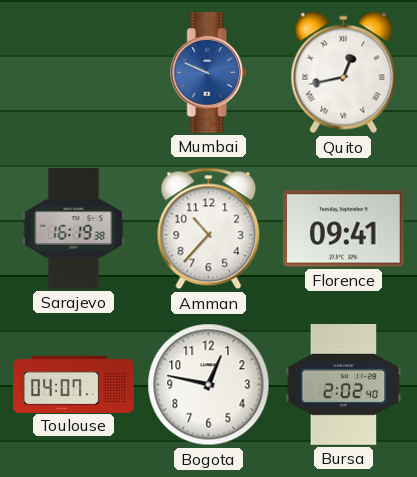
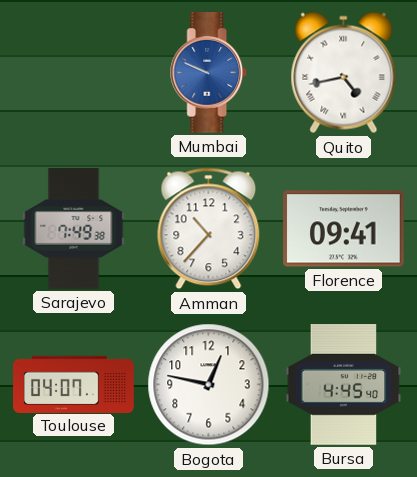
Quito: 12:43 -> 4:43
Sarajevo: 16:19 -> 7:49
Bursa: 2:02 -> 4:45
